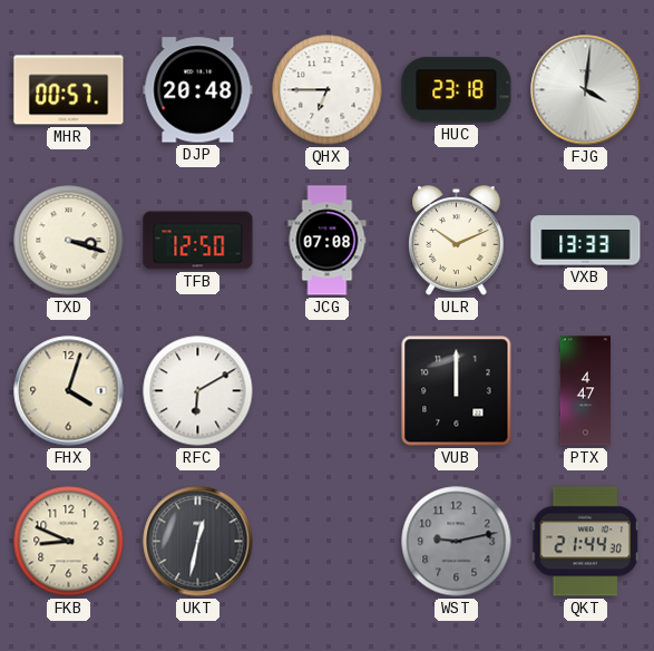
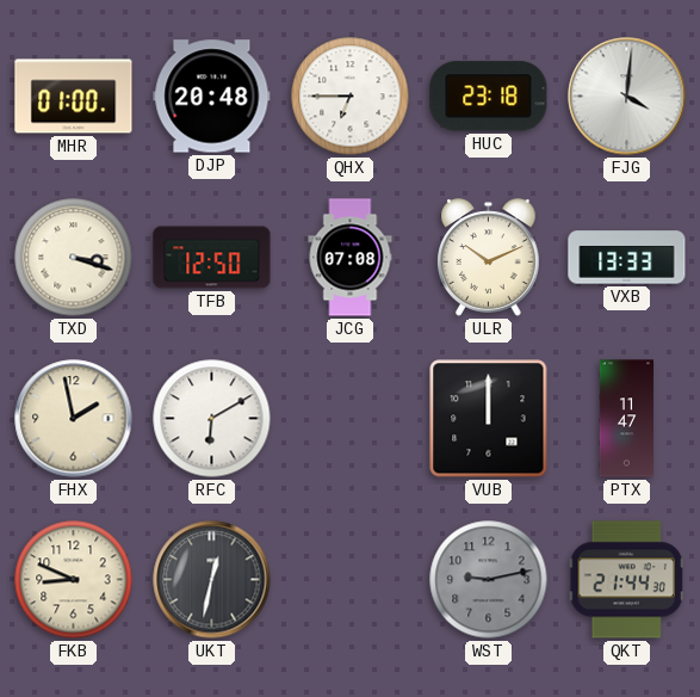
MHR: 00:57 -> 01:00
FHX: 4:03 -> 1:58
PTX: 4:47 -> 11:47
